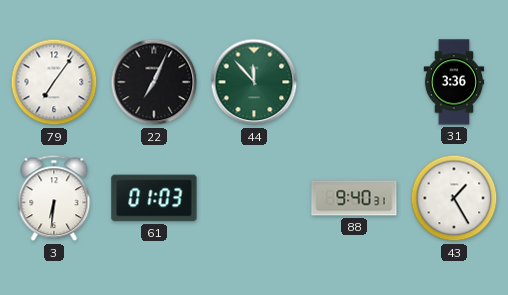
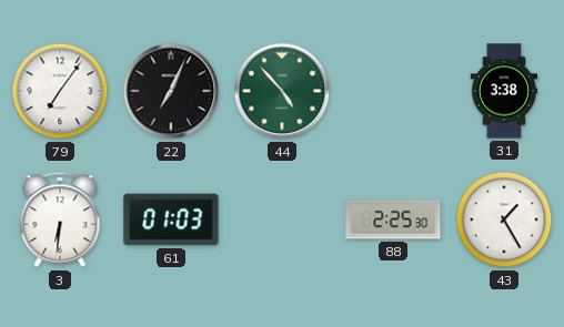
44: 11:53 -> 4:53
31: 3:36 -> 3:38
88: 9:40 -> 2:25
